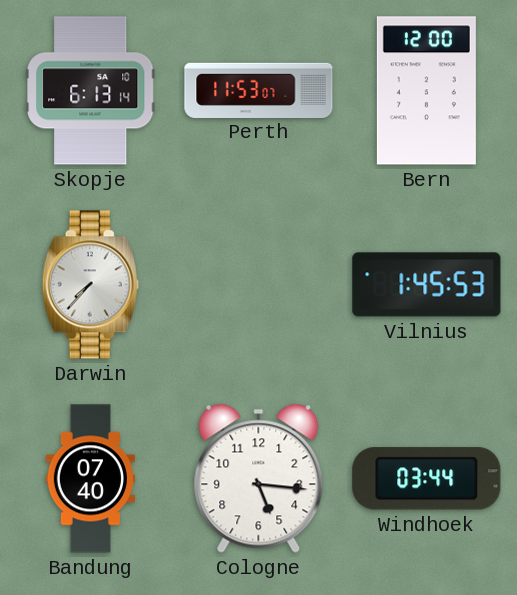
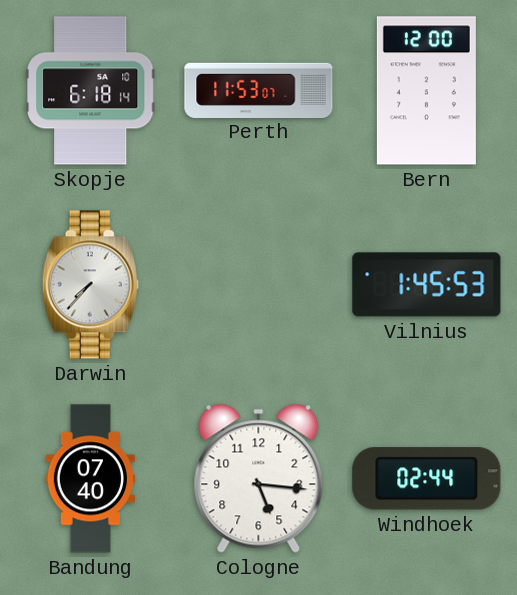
Skopje: 6:13 -> 6:18
Windhoek: 03:44 -> 02:44
